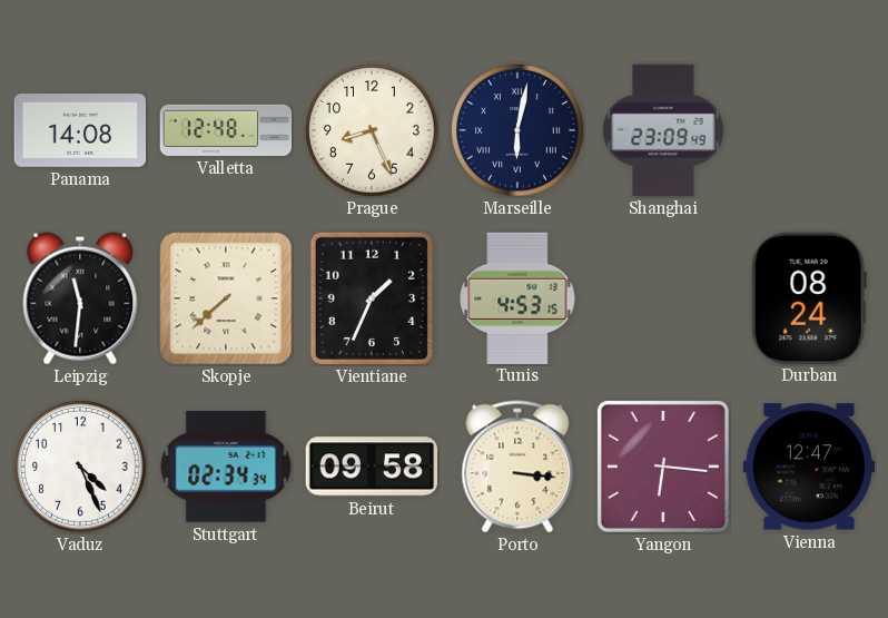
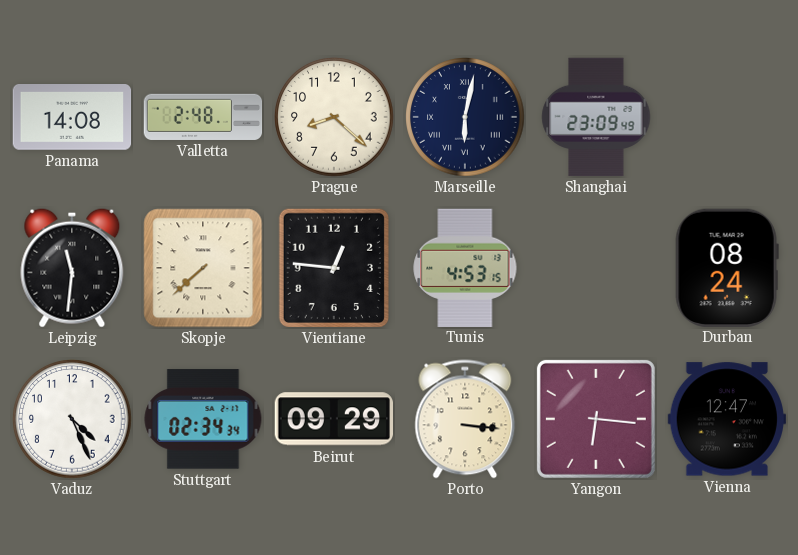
Valletta: 12:48 -> 2:48
Prague: 8:26 -> 8:22
Vientiane: 1:34 -> 12:46
Beirut: 09:58 -> 09:29
